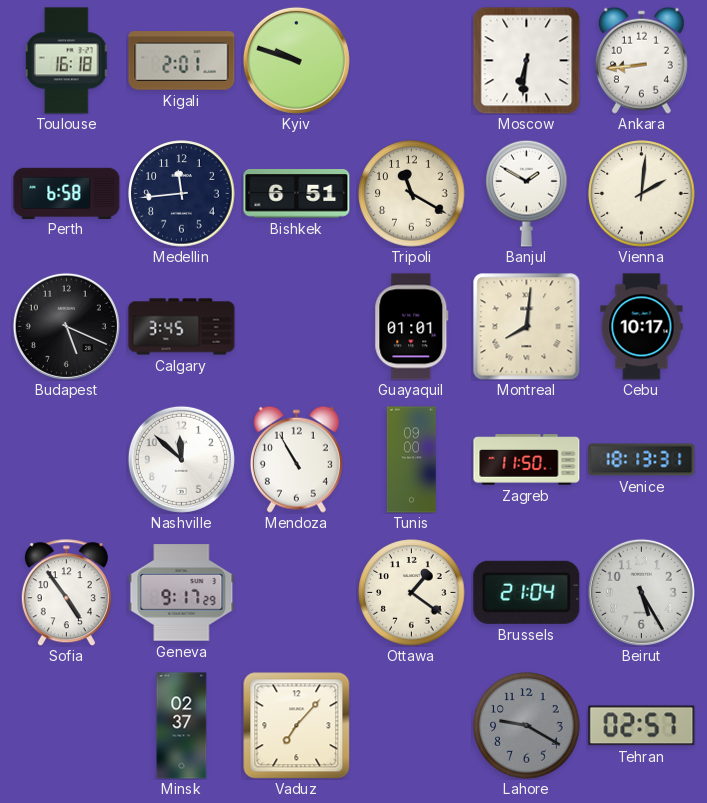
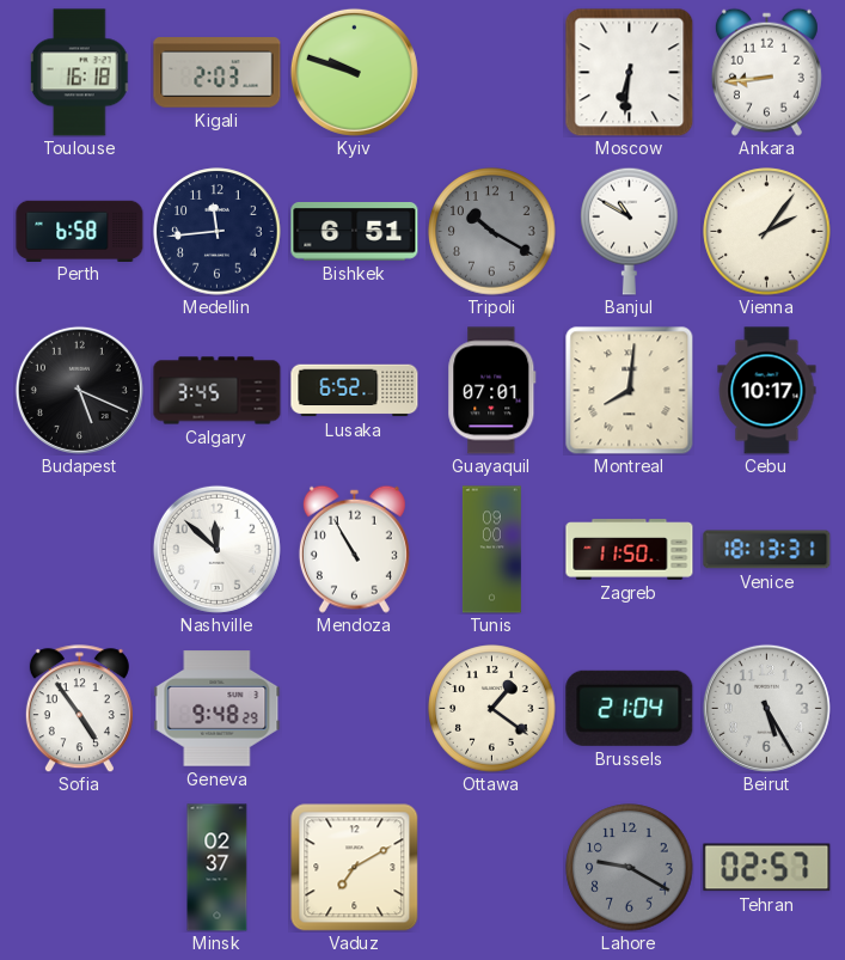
Kigali: 2:01 -> 2:03
Tripoli: 11:20 -> 10:20
Tripoli dial: cream -> grey
Banjul: 1:50 -> 10:50
Vienna: 2:01 -> 2:06
Lusaka: none -> 6:52
Guayaquil: 01:01 -> 07:01
Geneva: 9:17 -> 9:48
Vaduz: 7:07 -> 7:10
